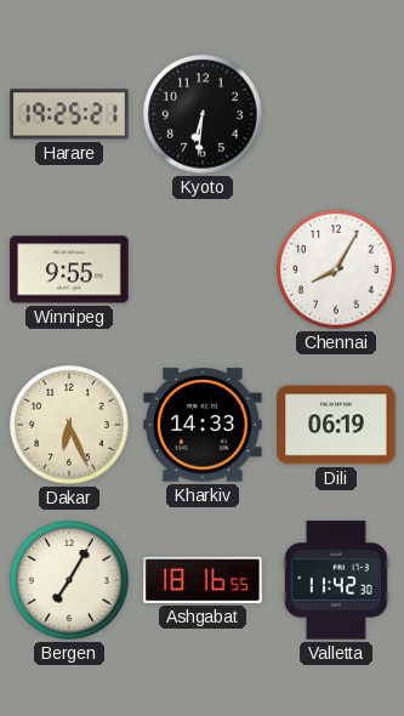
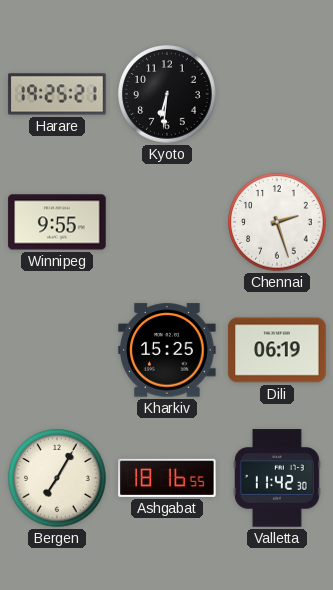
Chennai: 8:05 -> 2:27
Dakar: 6:26 -> none
Kharkiv: 14:33 -> 15:25
